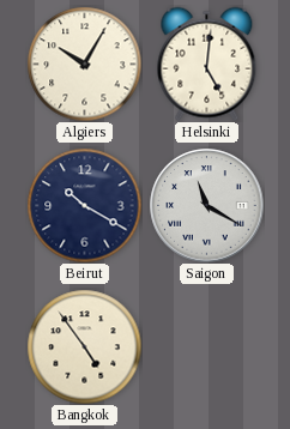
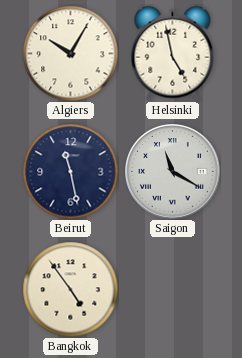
Helsinki: 5:01 -> 4:58
Beirut: 10:20 -> 11:28
